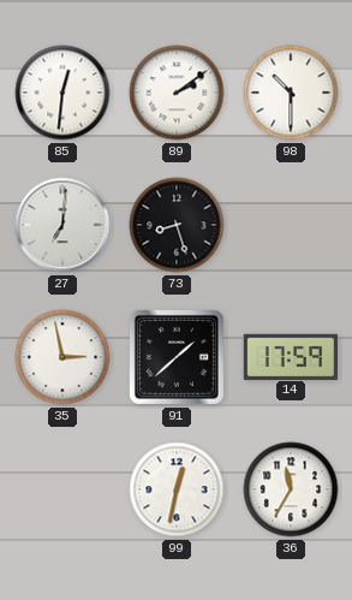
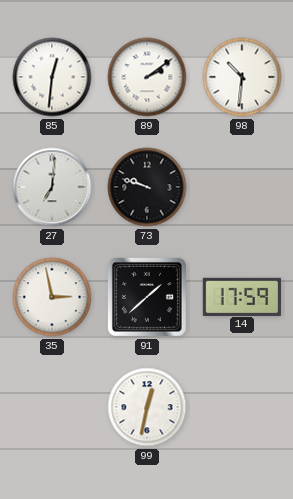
98: 10:30 -> 10:31
73: 8:27 -> 9:48
36: 11:35 -> none
